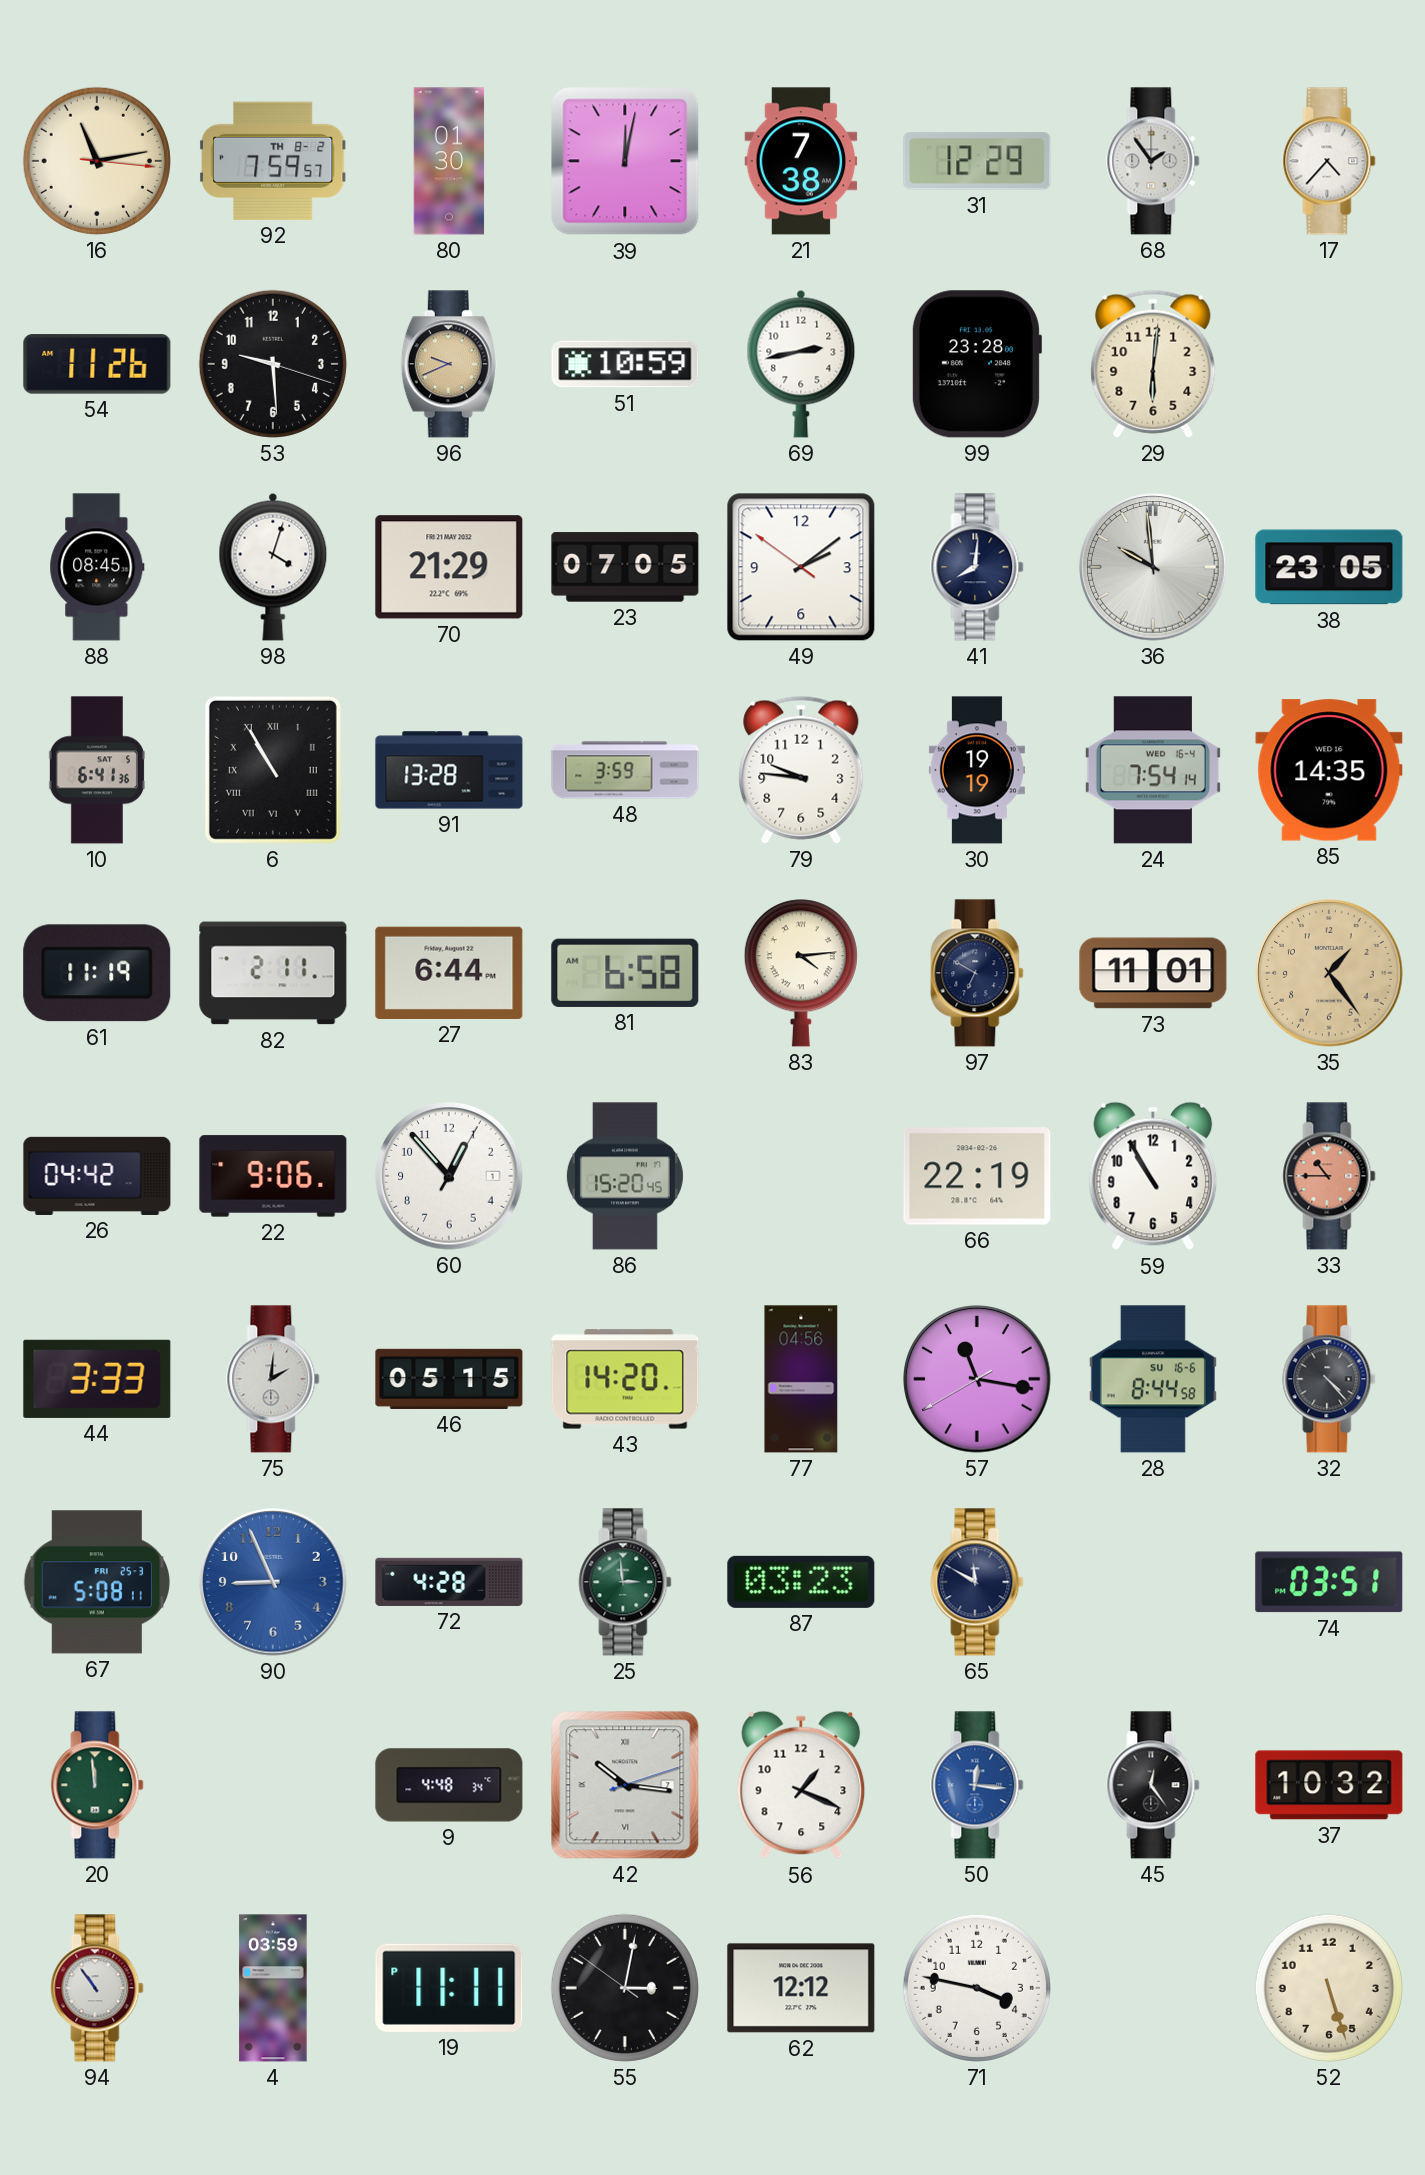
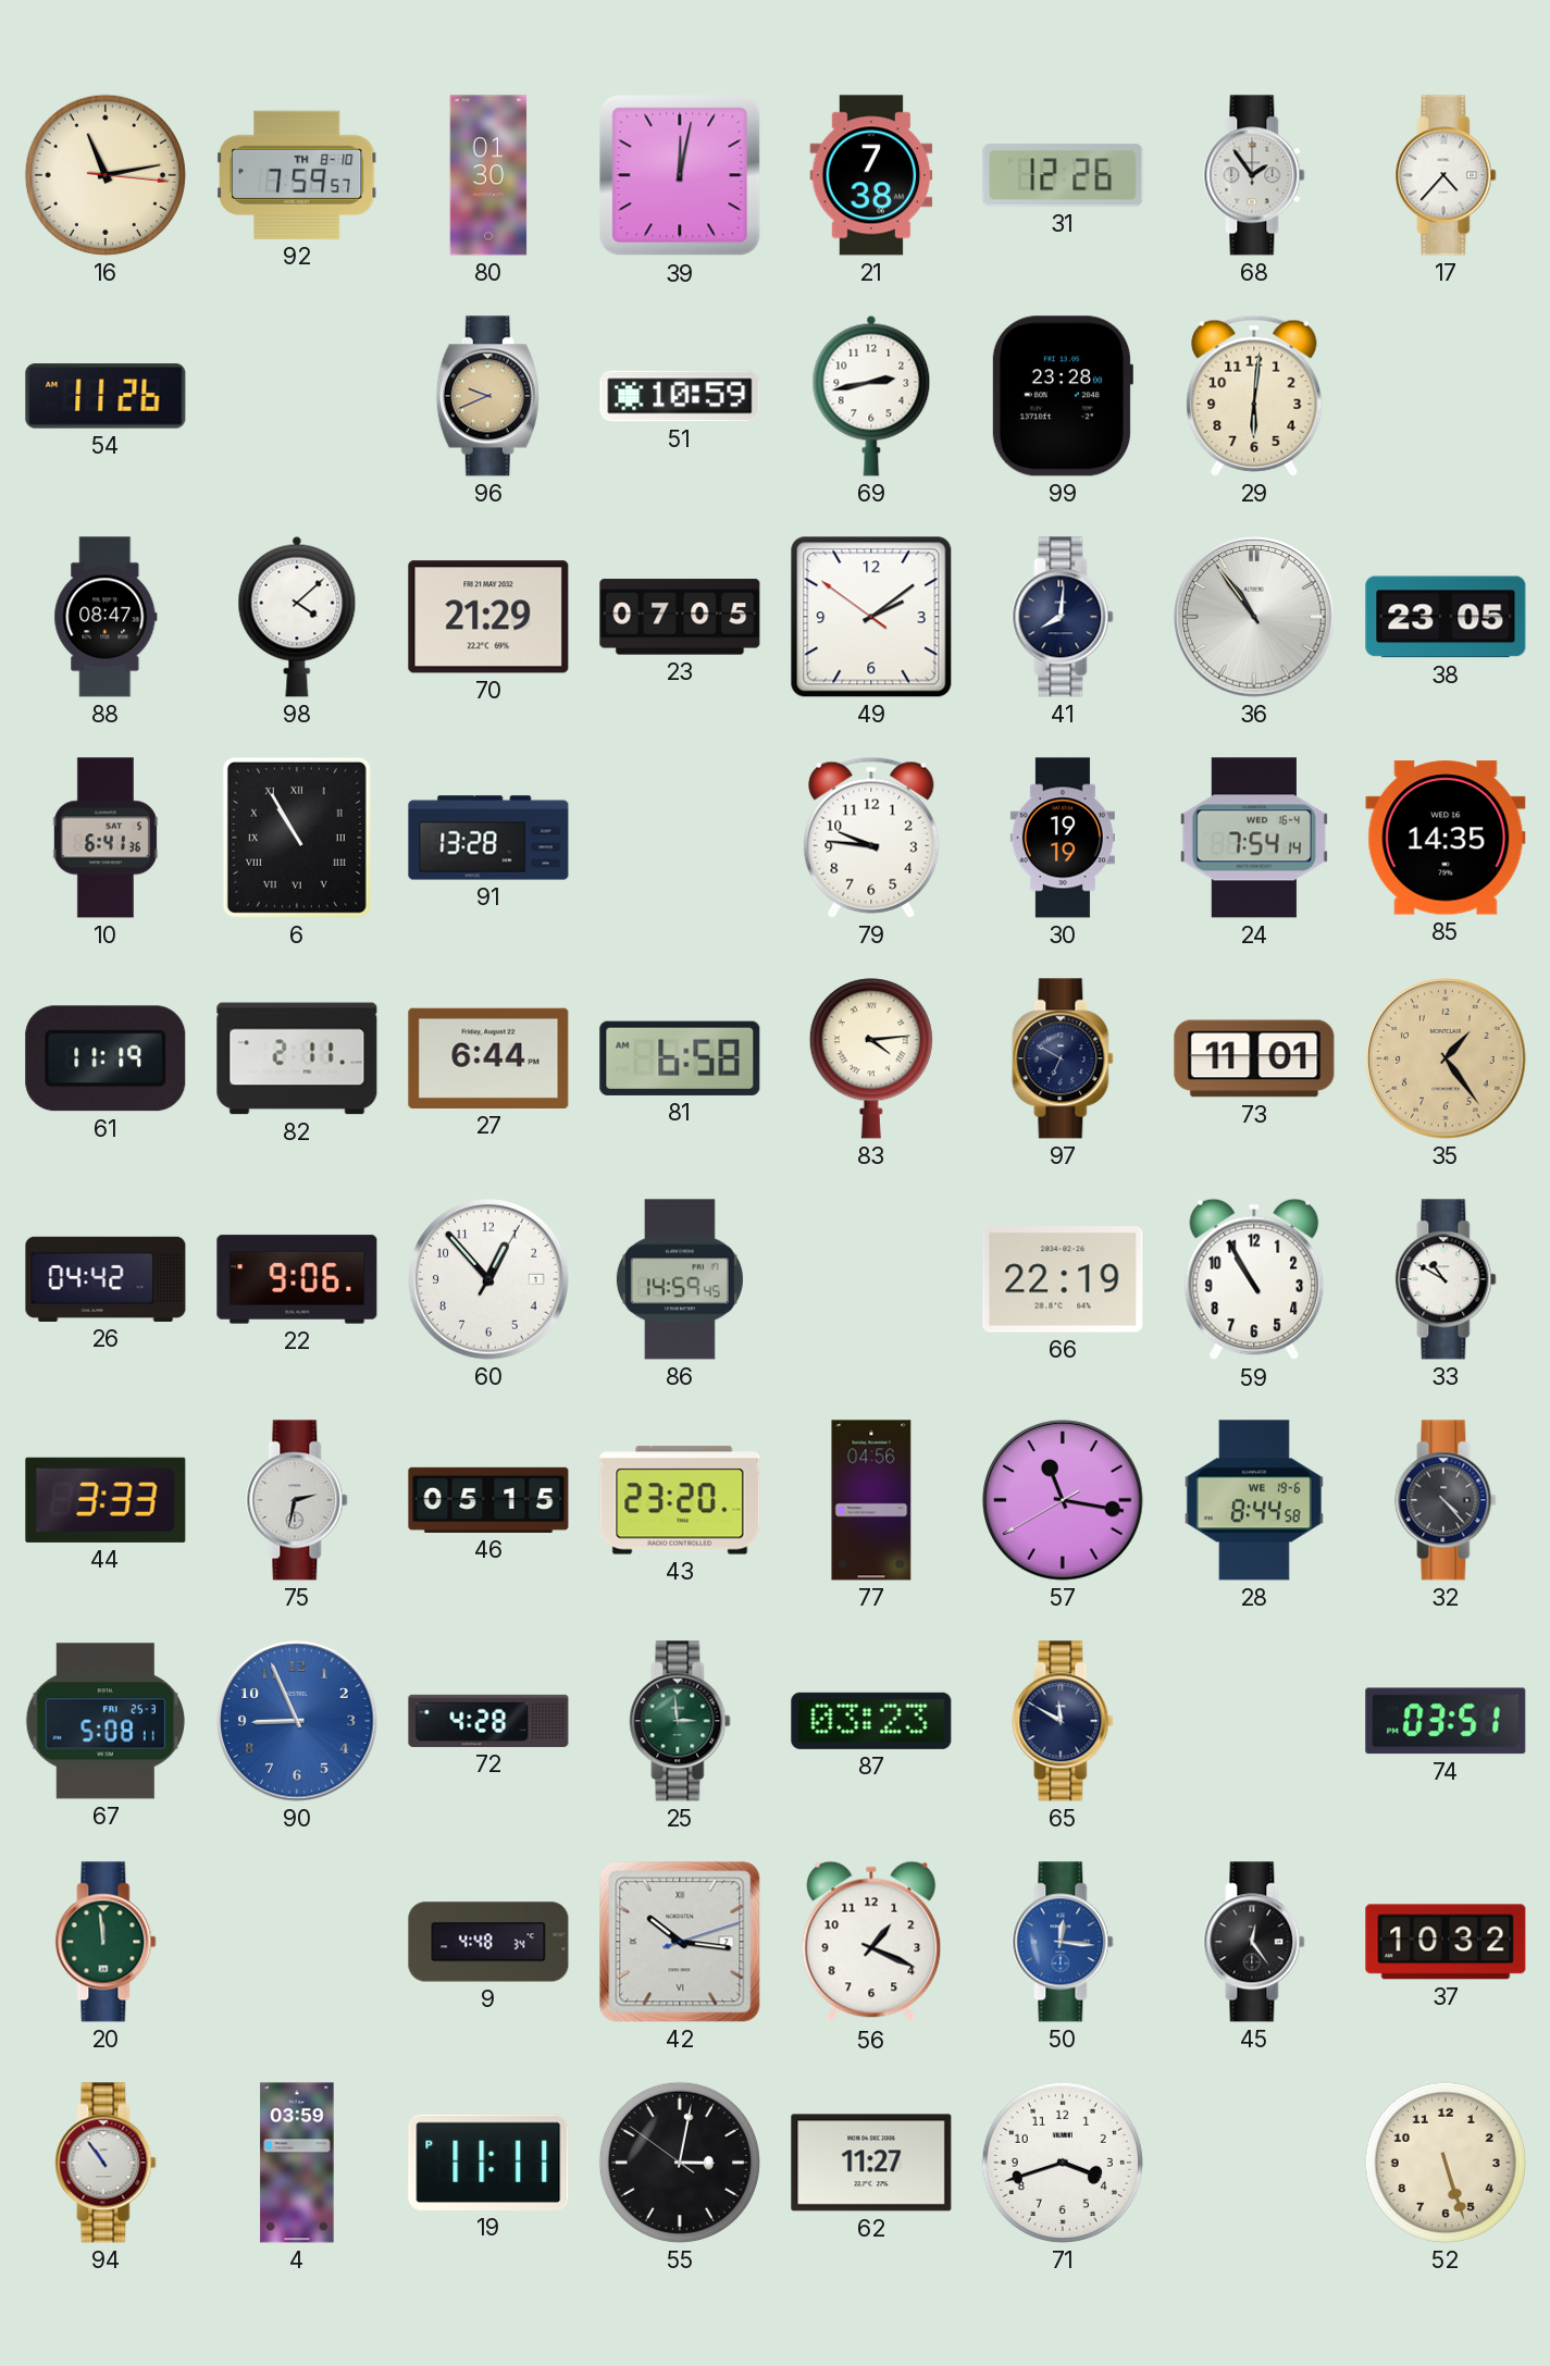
92 date: TH 8-2 -> TH 8-10
31: 12:29 -> 12:26
53: 9:29 -> none
88: 08:45 -> 08:47
98: 4:03 -> 4:08
36: 9:59 -> 10:54
48: 3:59 -> none
86: 15:20 -> 14:59
33: 10:45 -> 10:50
33 dial: salmon -> white
75: 2:01 -> 2:32
43: 14:20 -> 23:20
28 date: SU 16-6 -> WE 19-6
62: 12:12 -> 11:27
71: 3:47 -> 3:42
